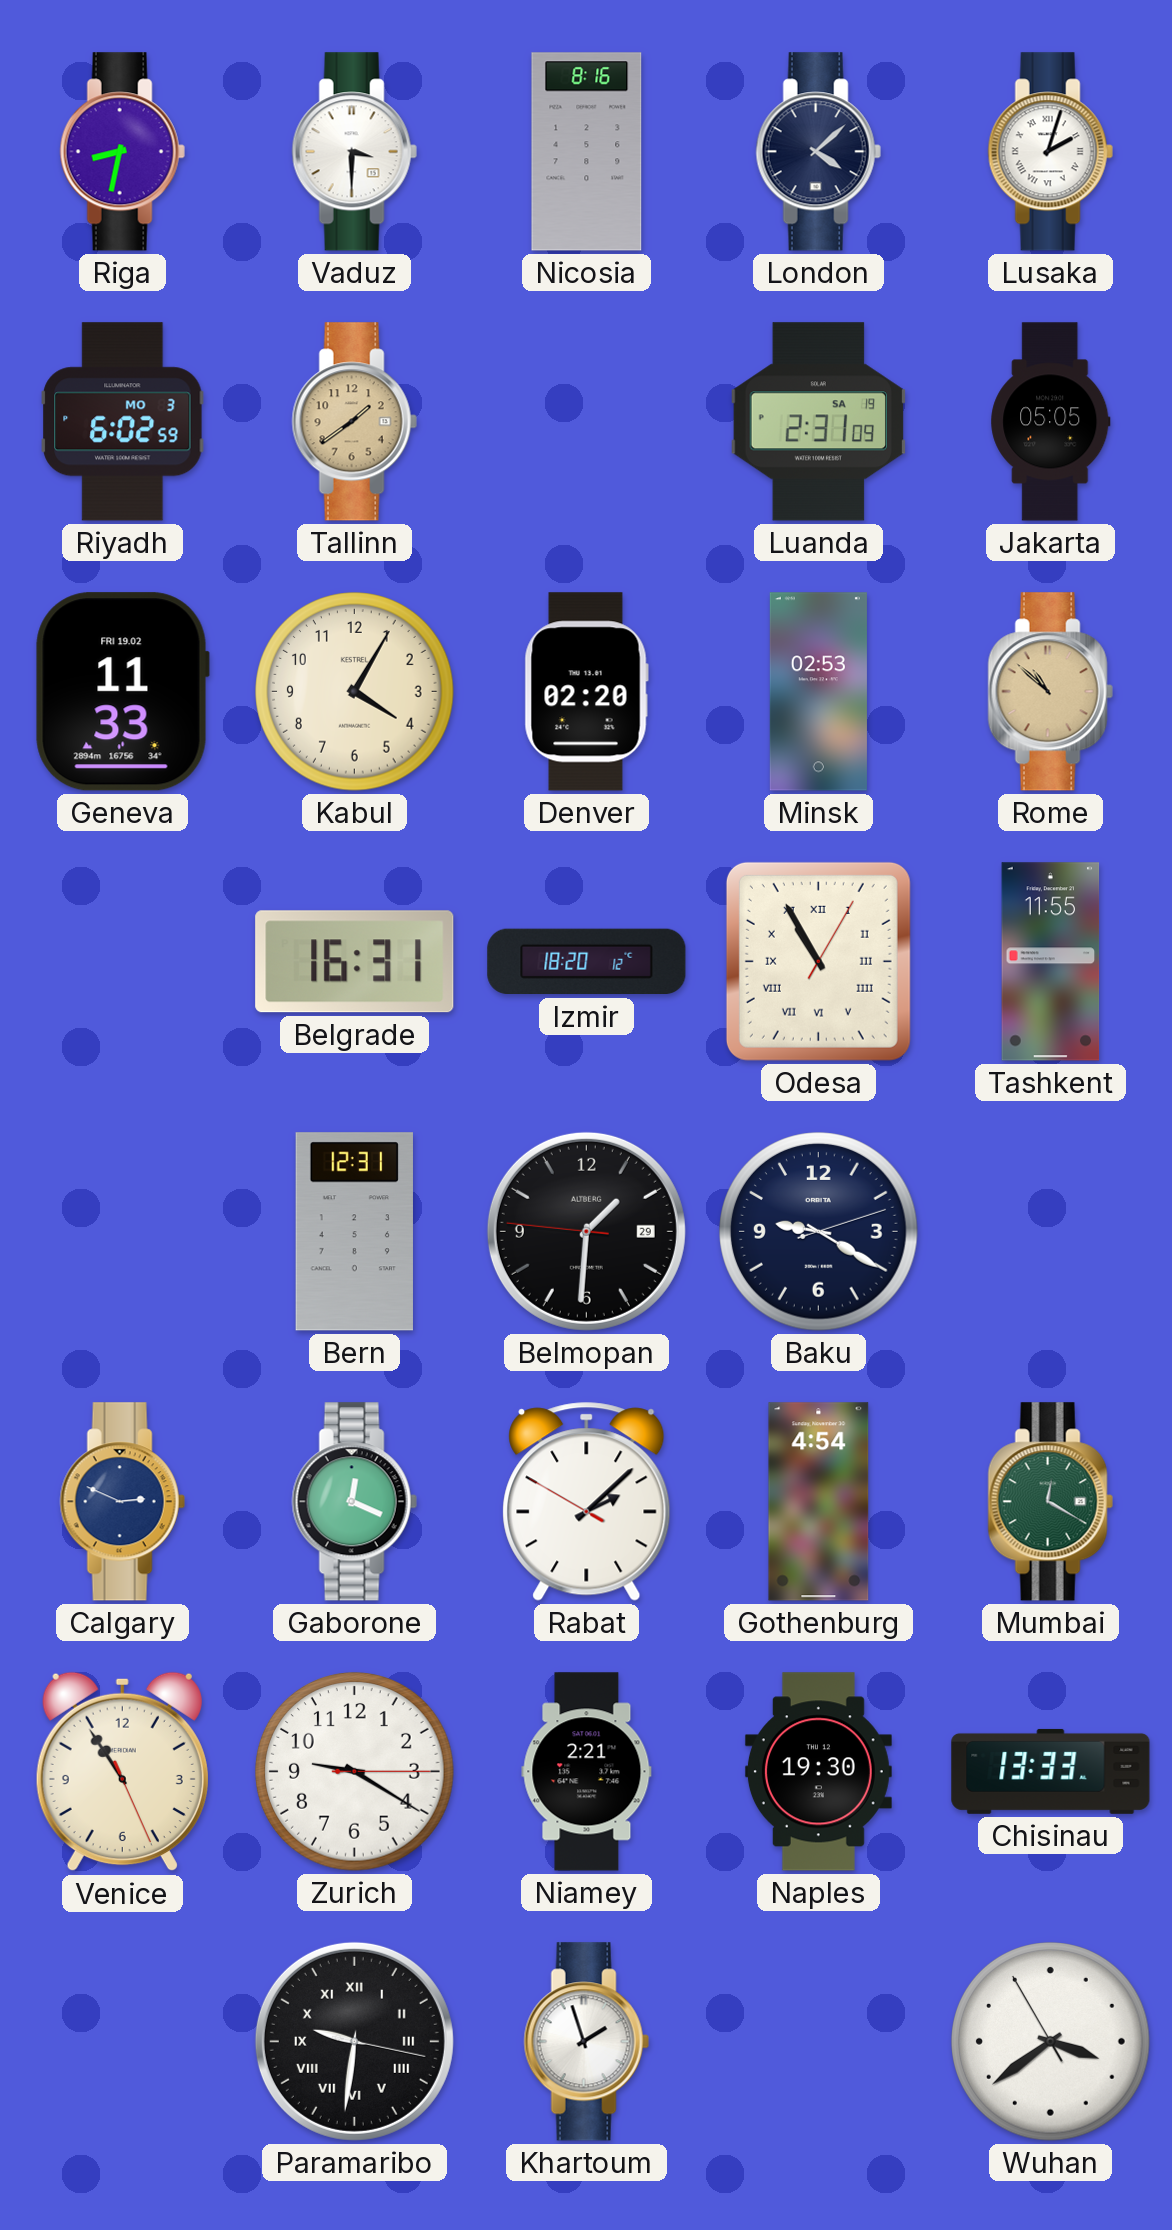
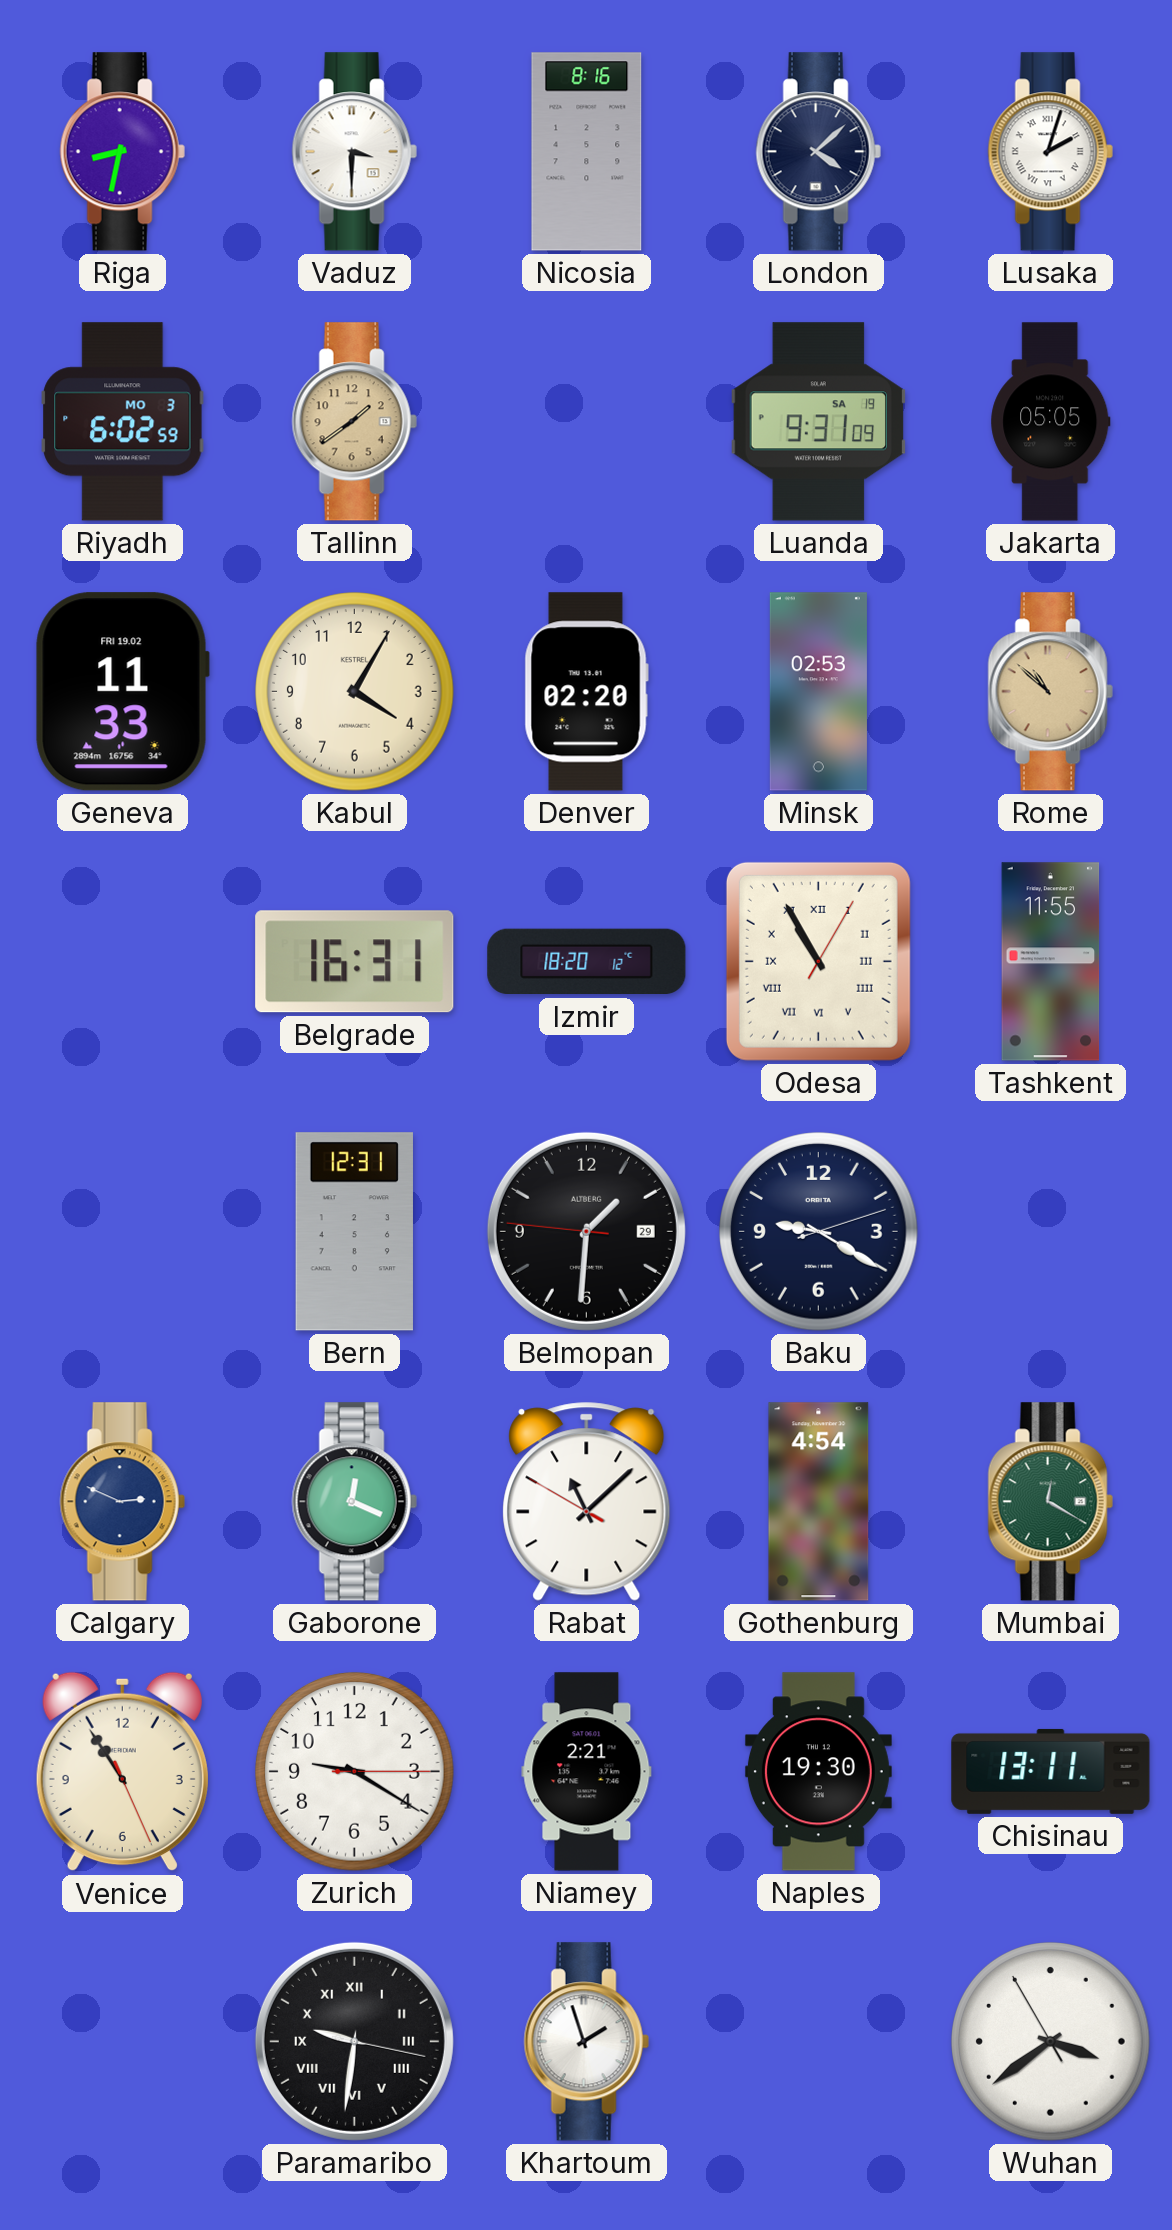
Luanda: 2:31 -> 9:31
Rabat: 2:07 -> 11:07
Chisinau: 13:33 -> 13:11
